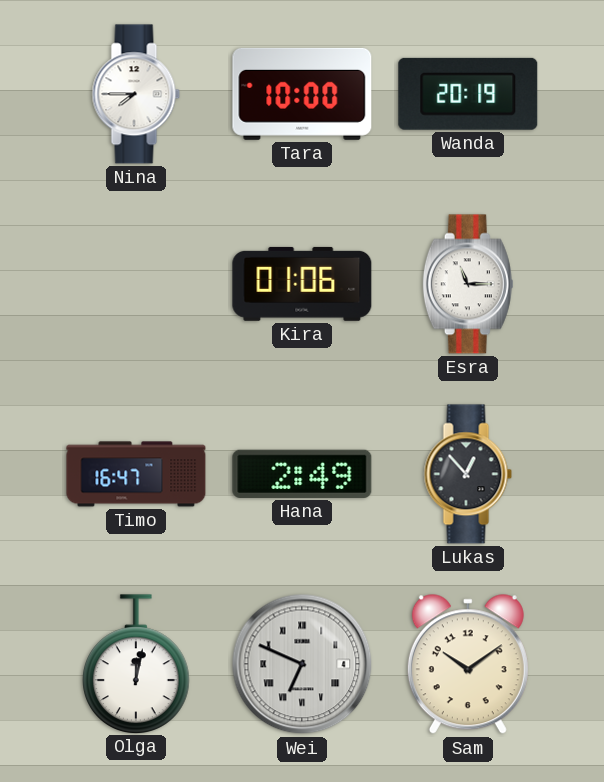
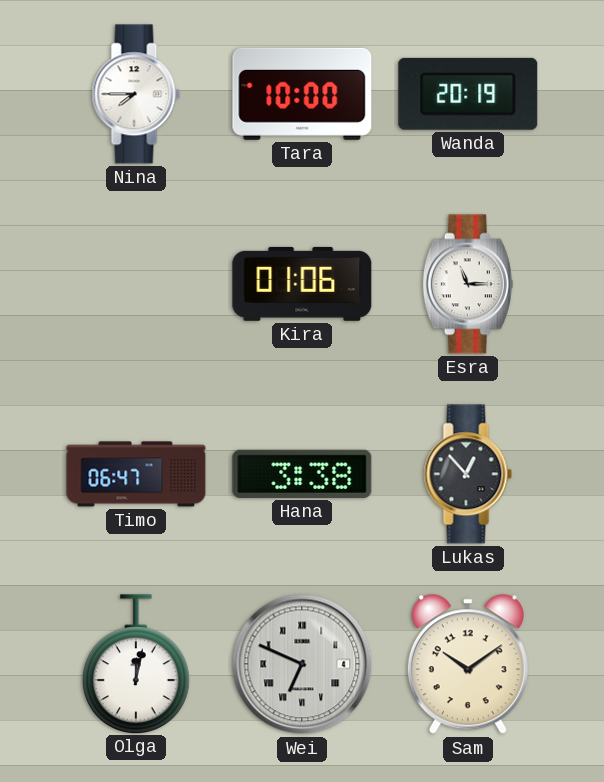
Timo: 16:47 -> 06:47
Hana: 2:49 -> 3:38
